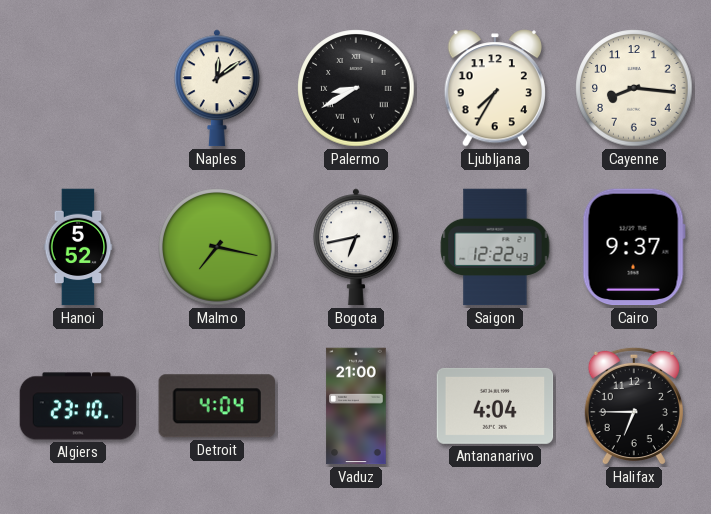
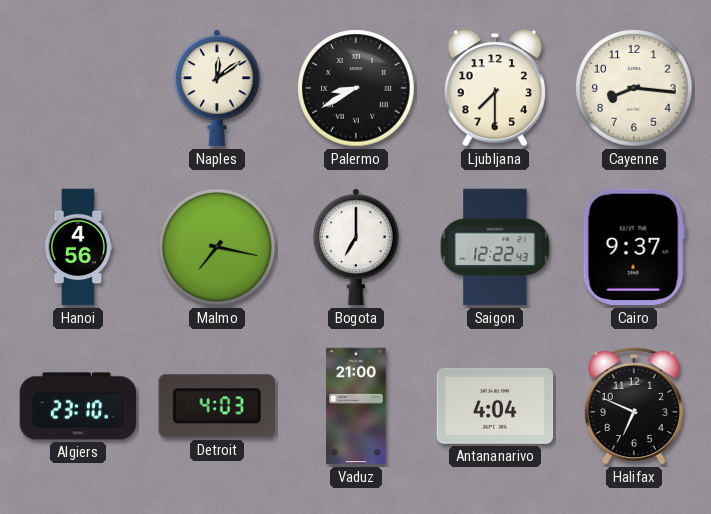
Ljubljana: 7:35 -> 7:30
Hanoi: 5:52 -> 4:56
Bogota: 6:43 -> 7:00
Detroit: 4:04 -> 4:03
Halifax: 6:45 -> 6:49
